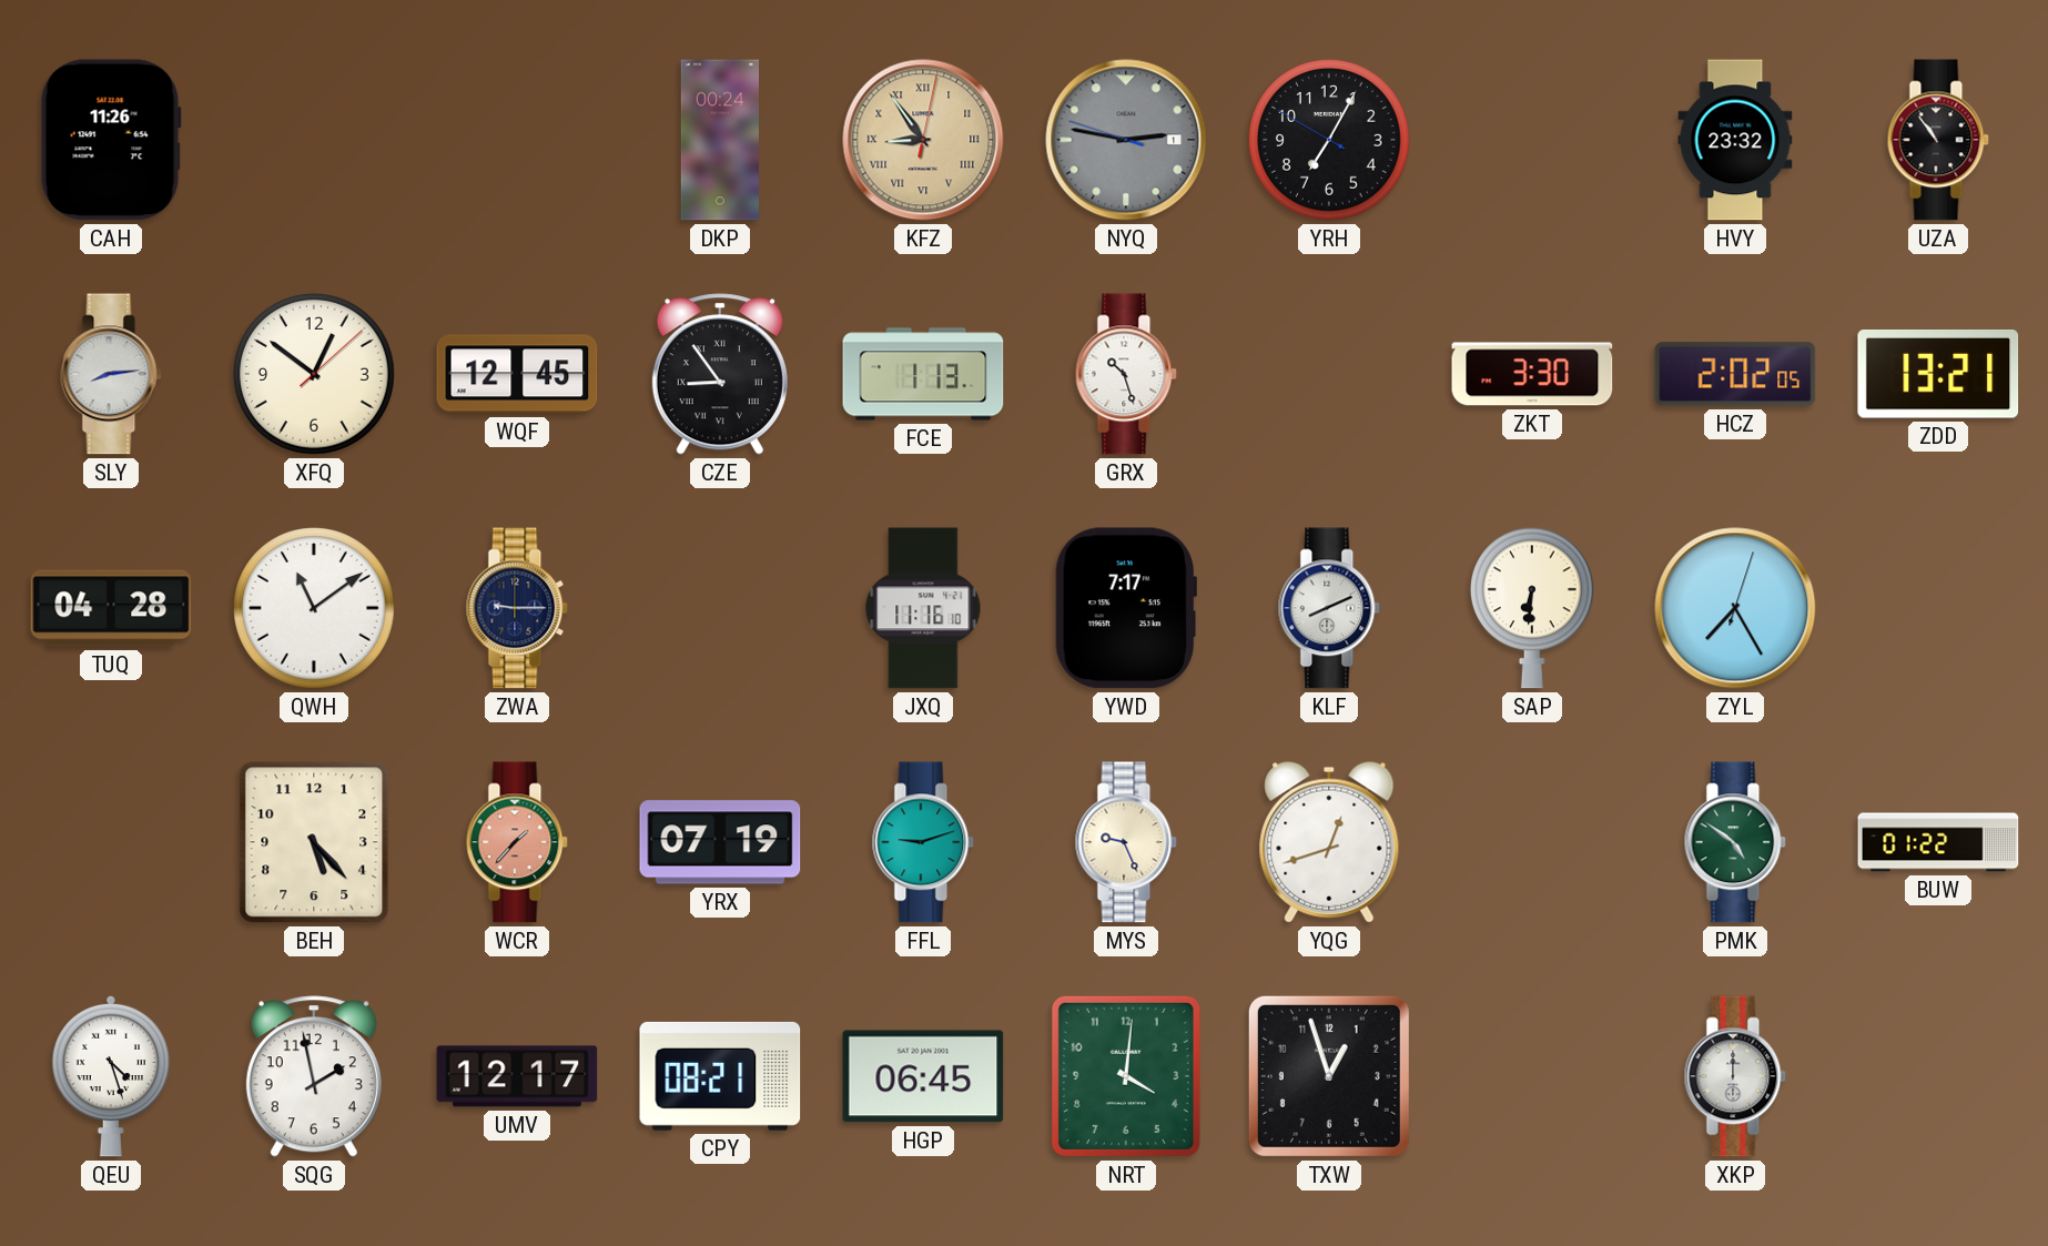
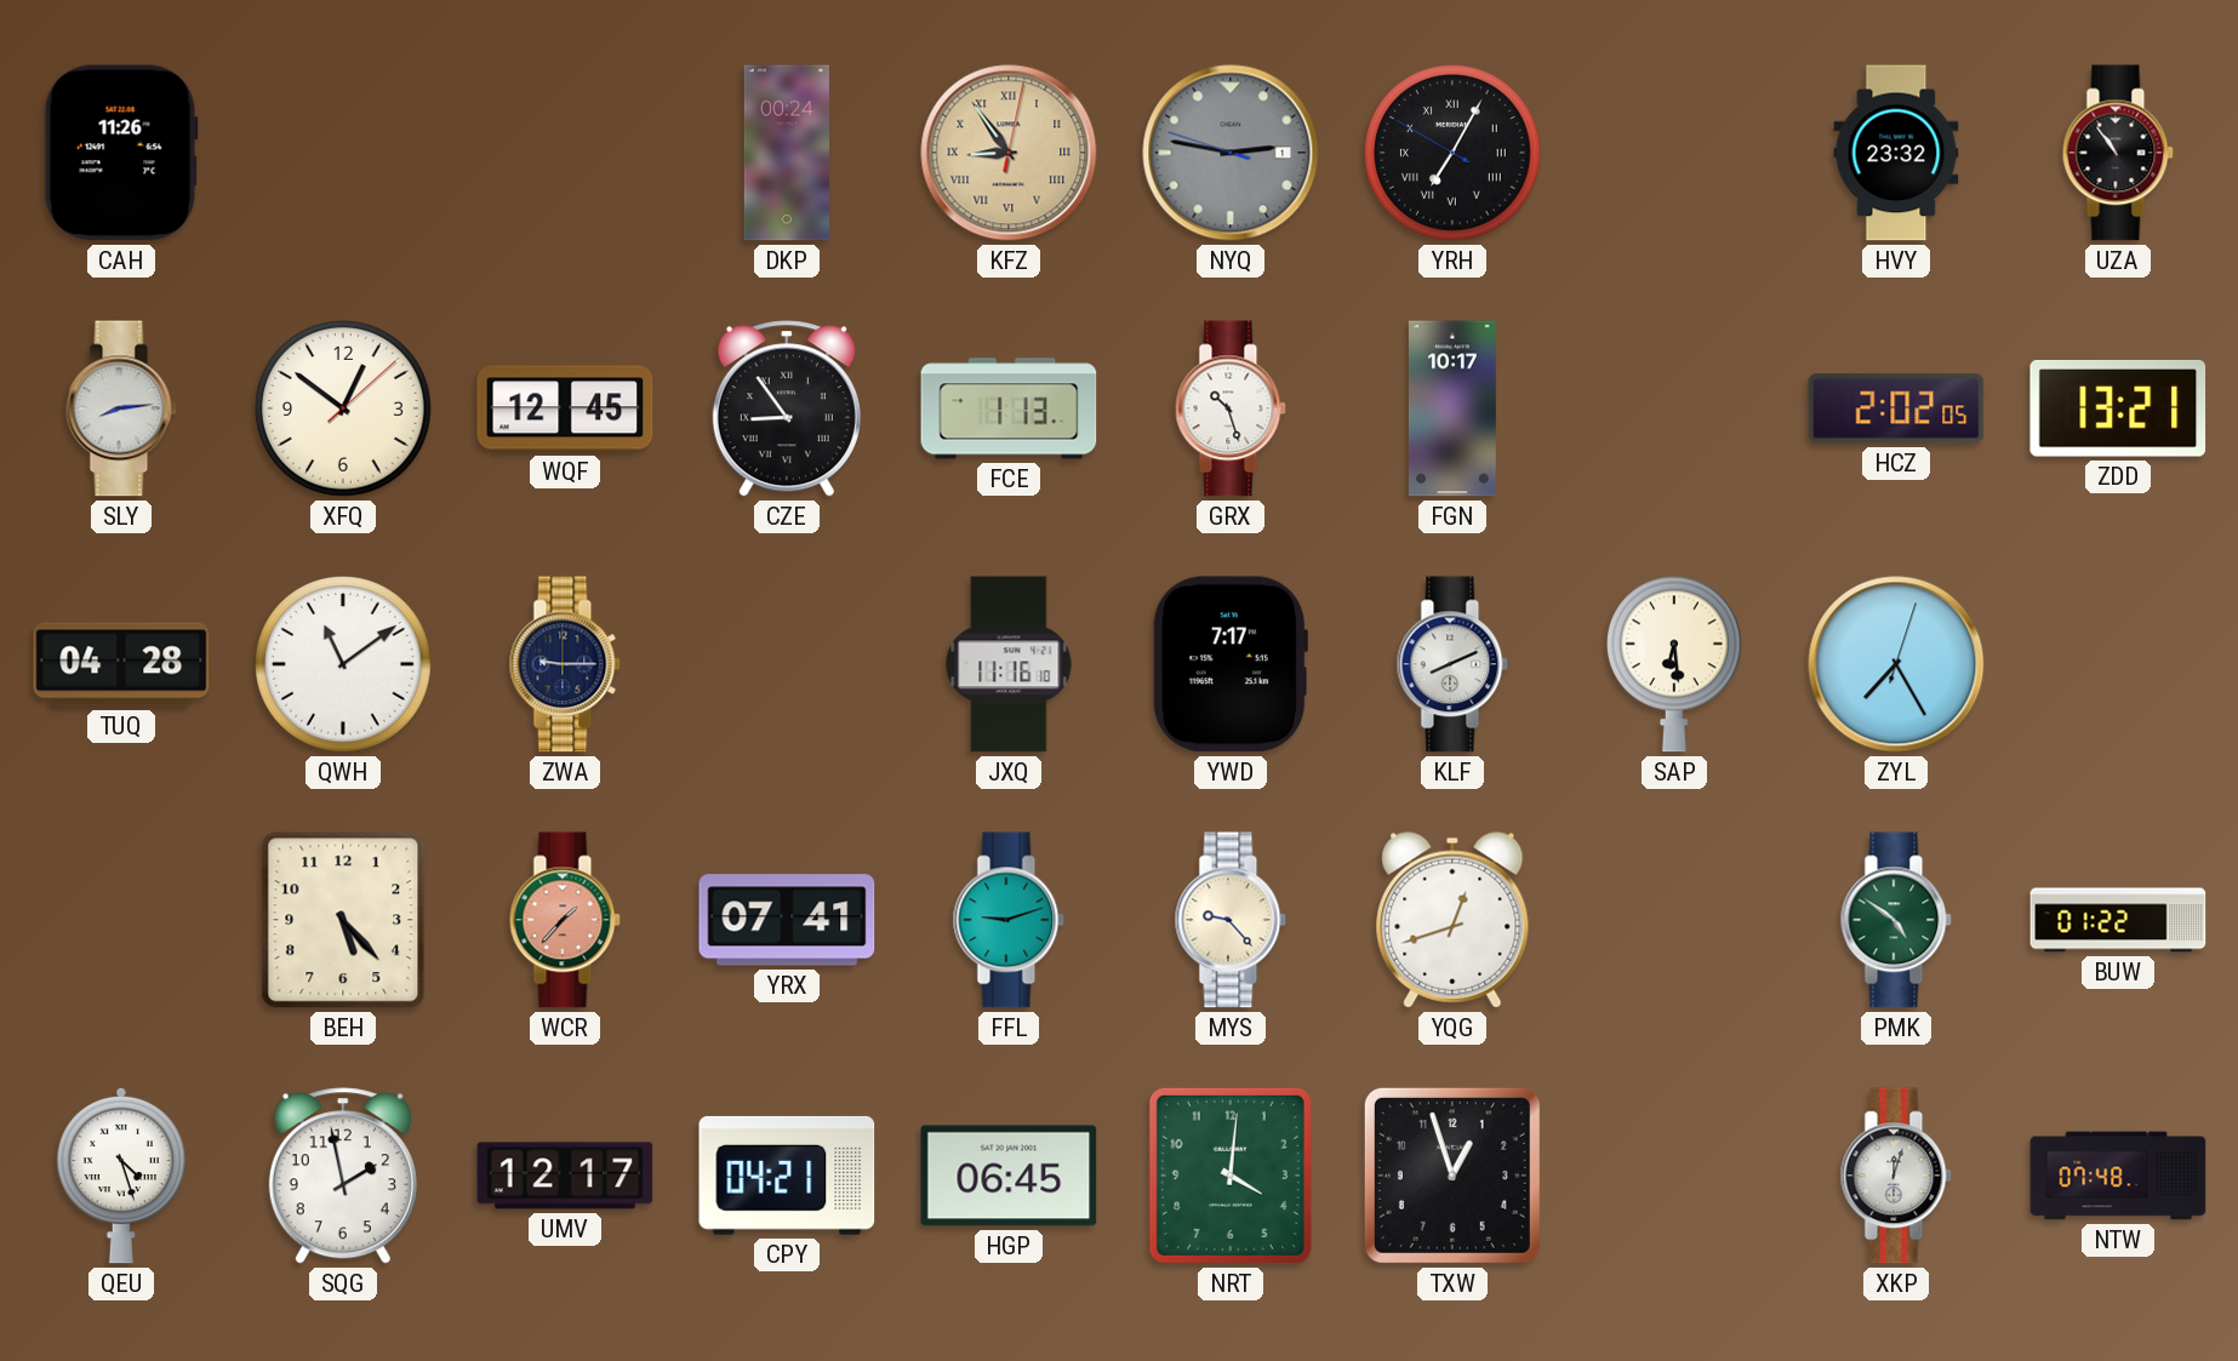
YRH numerals: Arabic -> Roman
FGN: none -> 10:17
ZKT: 3:30 -> none
SAP: 6:31 -> 6:29
YRX: 07:19 -> 07:41
MYS: 9:26 -> 9:23
CPY: 08:21 -> 04:21
XKP: 12:00 -> 12:03
NTW: none -> 07:48
